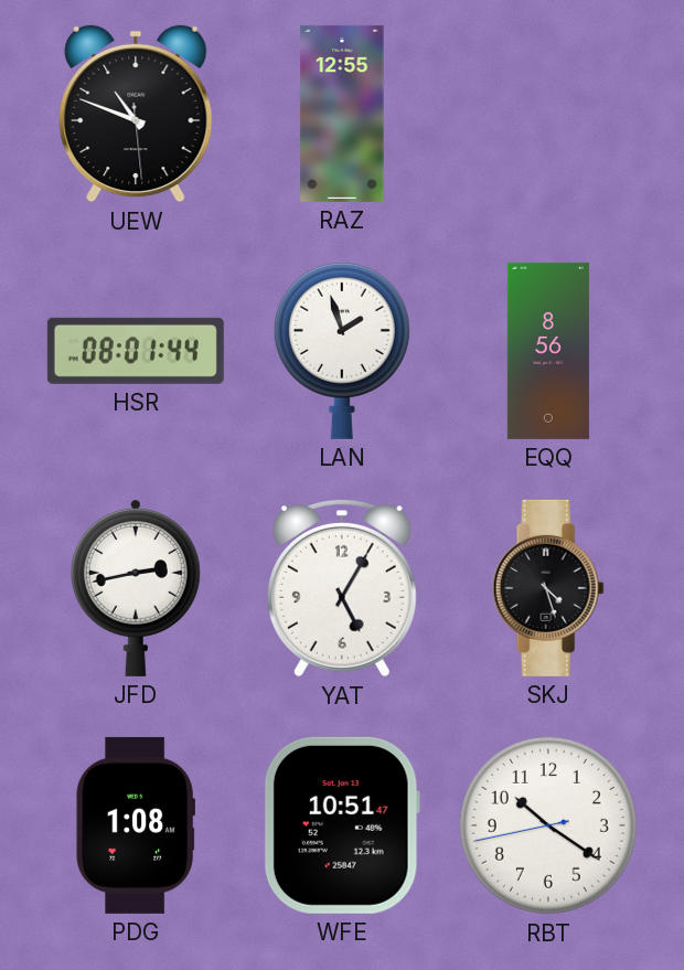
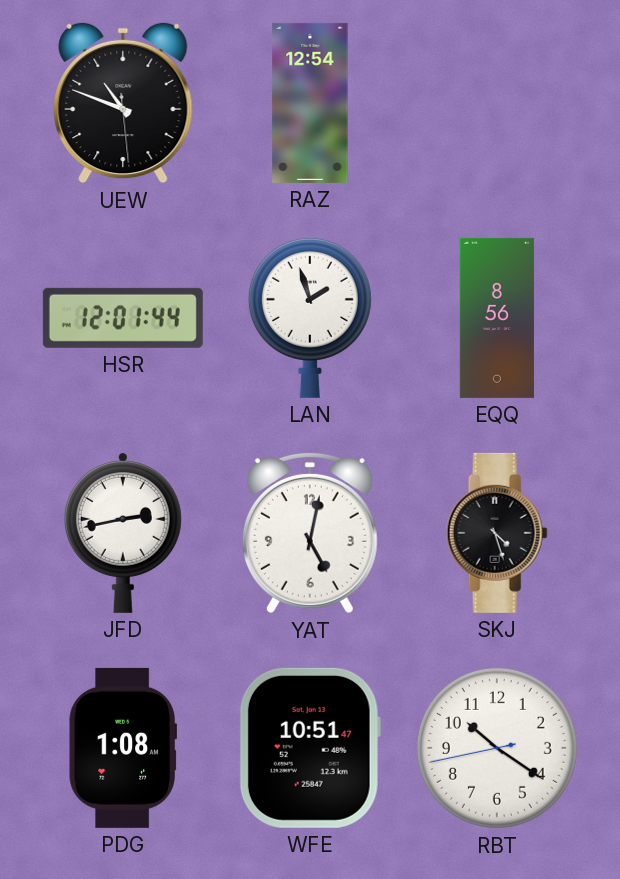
RAZ: 12:55 -> 12:54
HSR: 08:01 -> 12:01
YAT: 5:05 -> 5:02
